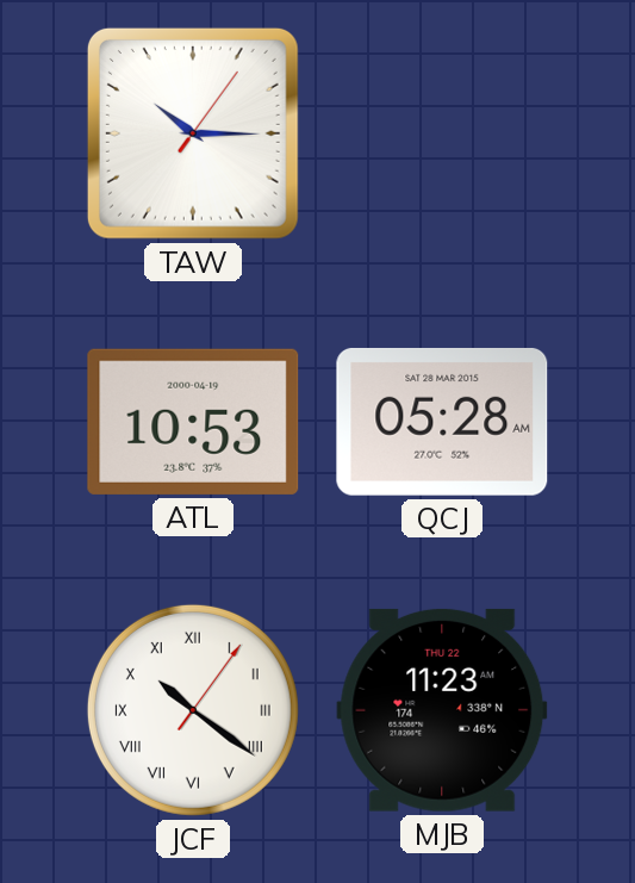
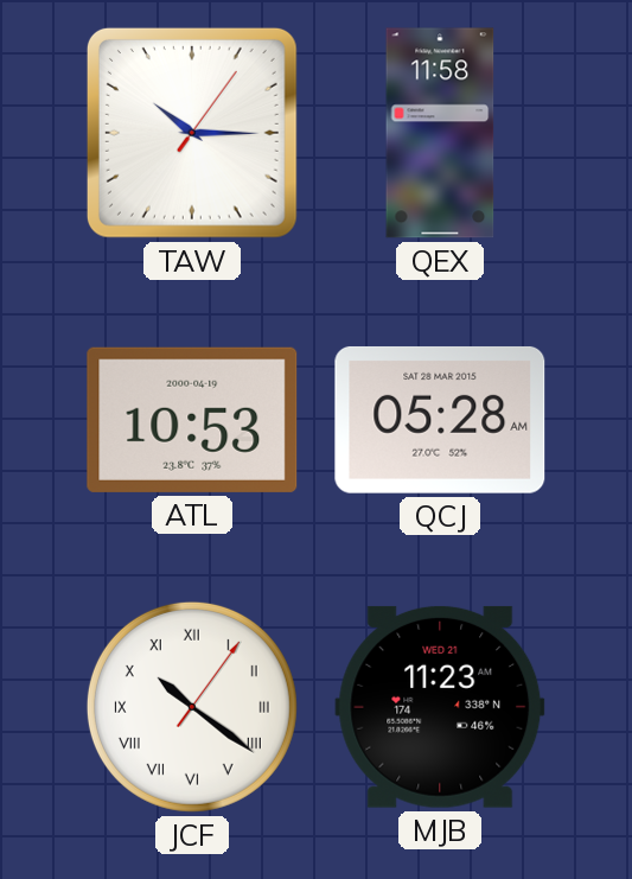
QEX: none -> 11:58
MJB date: THU 22 -> WED 21
